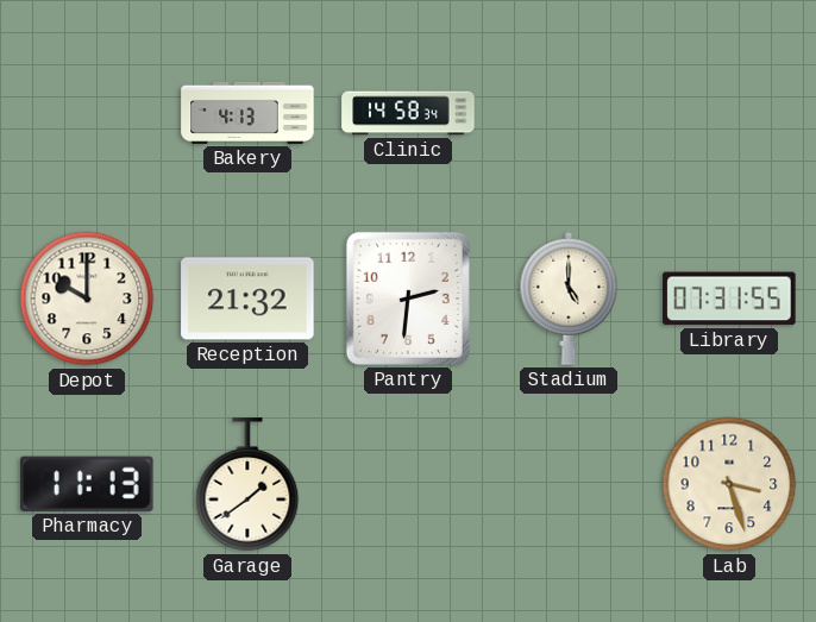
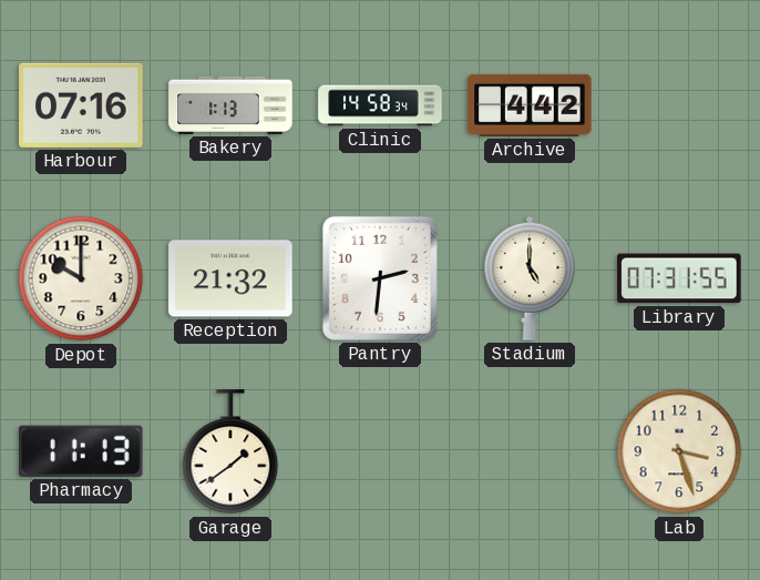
Harbour: none -> 07:16
Bakery: 4:13 -> 1:13
Archive: none -> 4:42
